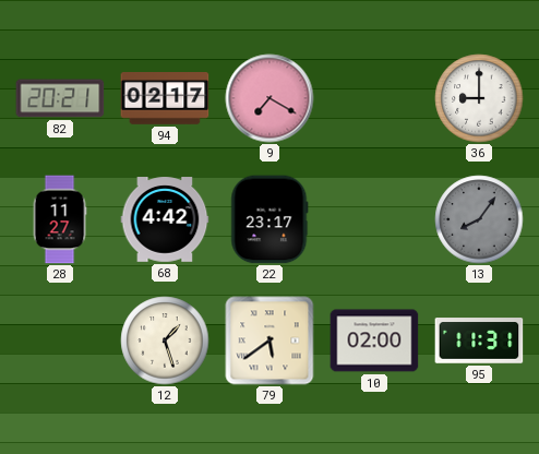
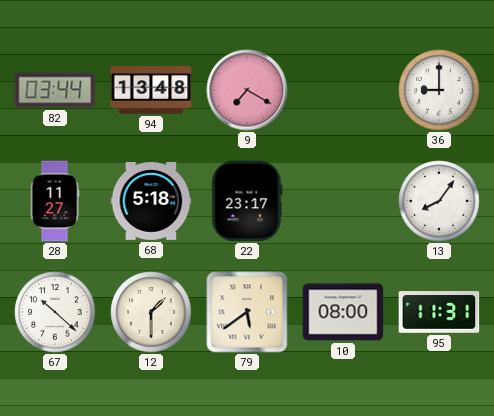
82: 20:21 -> 03:44
94: 02:17 -> 13:48
68: 4:42 -> 5:18
13 dial: grey -> white
67: none -> 10:22
12: 1:27 -> 1:30
10: 02:00 -> 08:00
